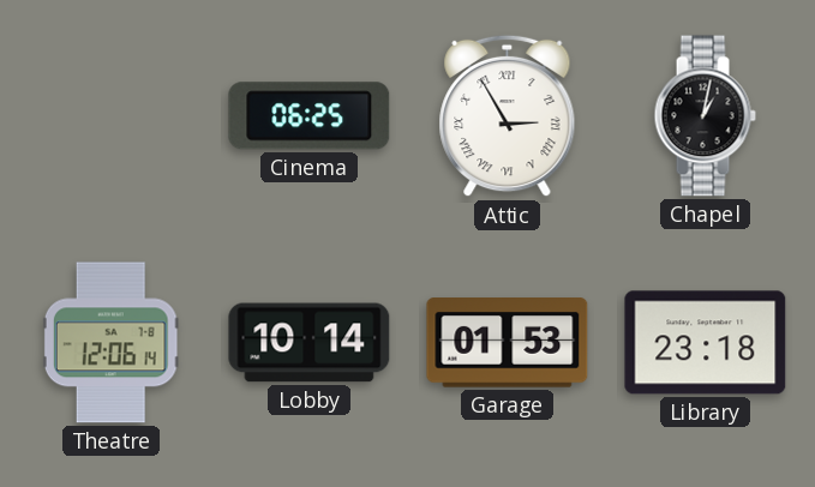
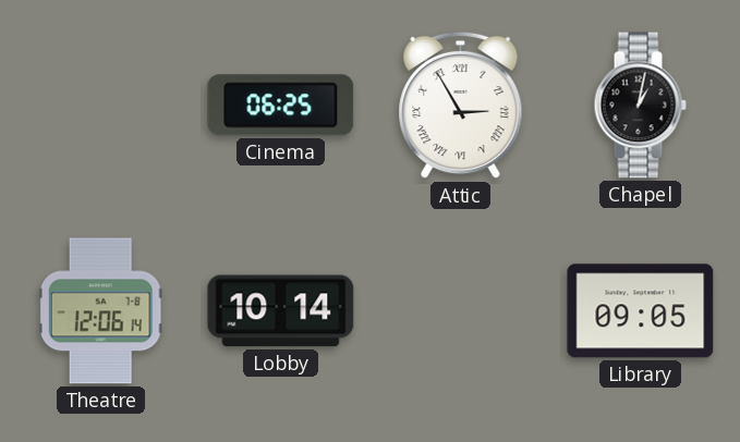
Garage: 01:53 -> none
Library: 23:18 -> 09:05
